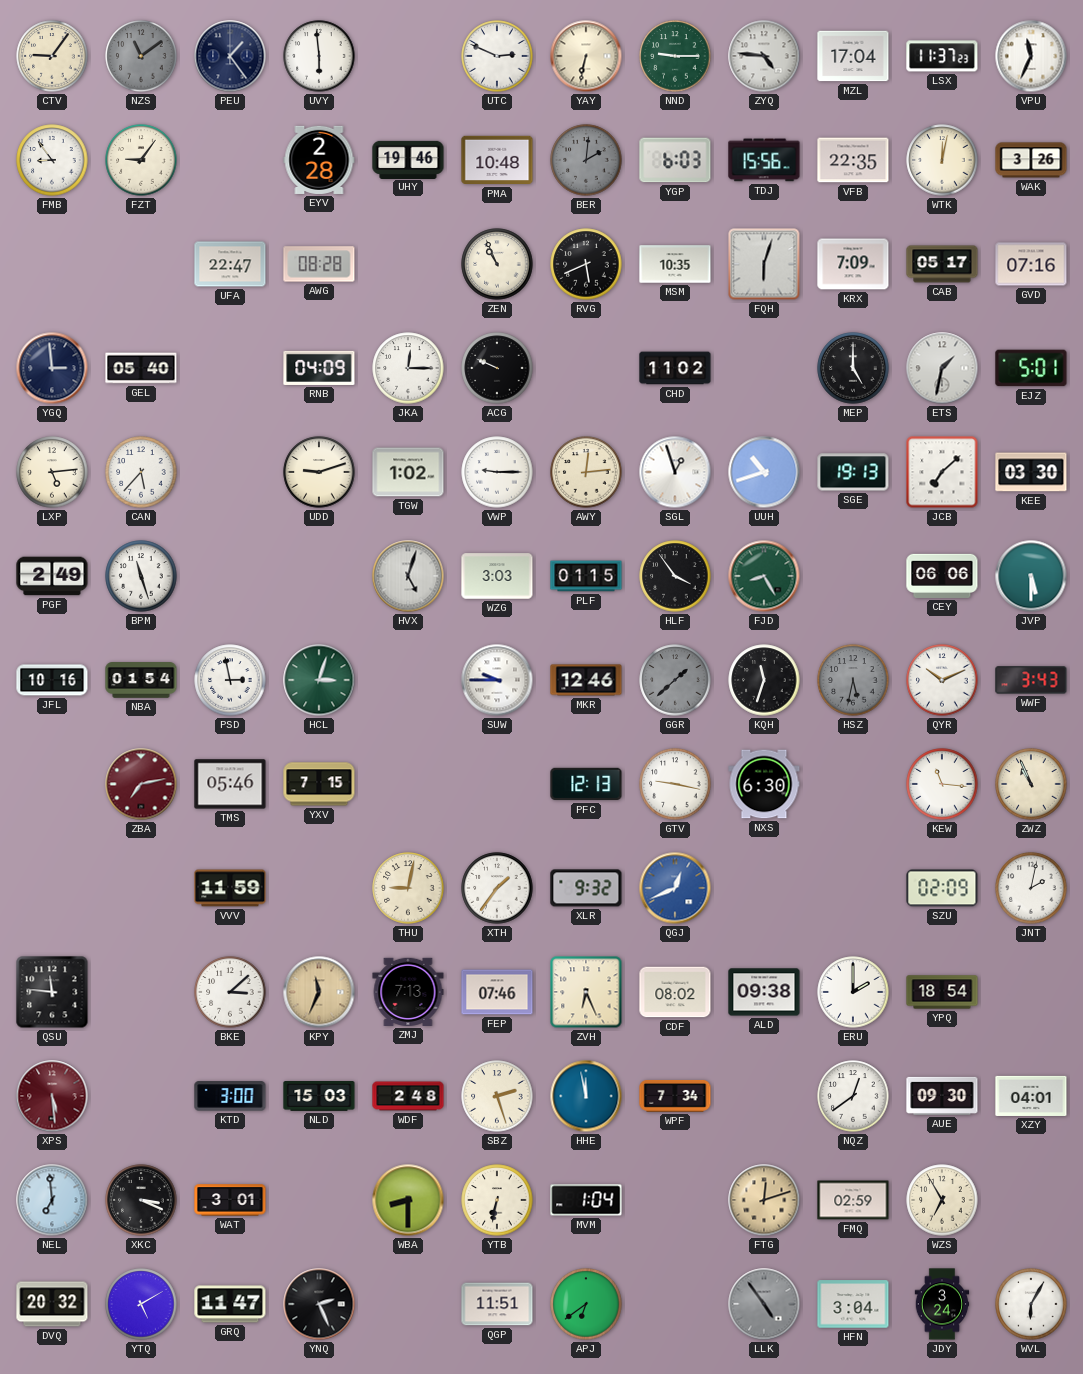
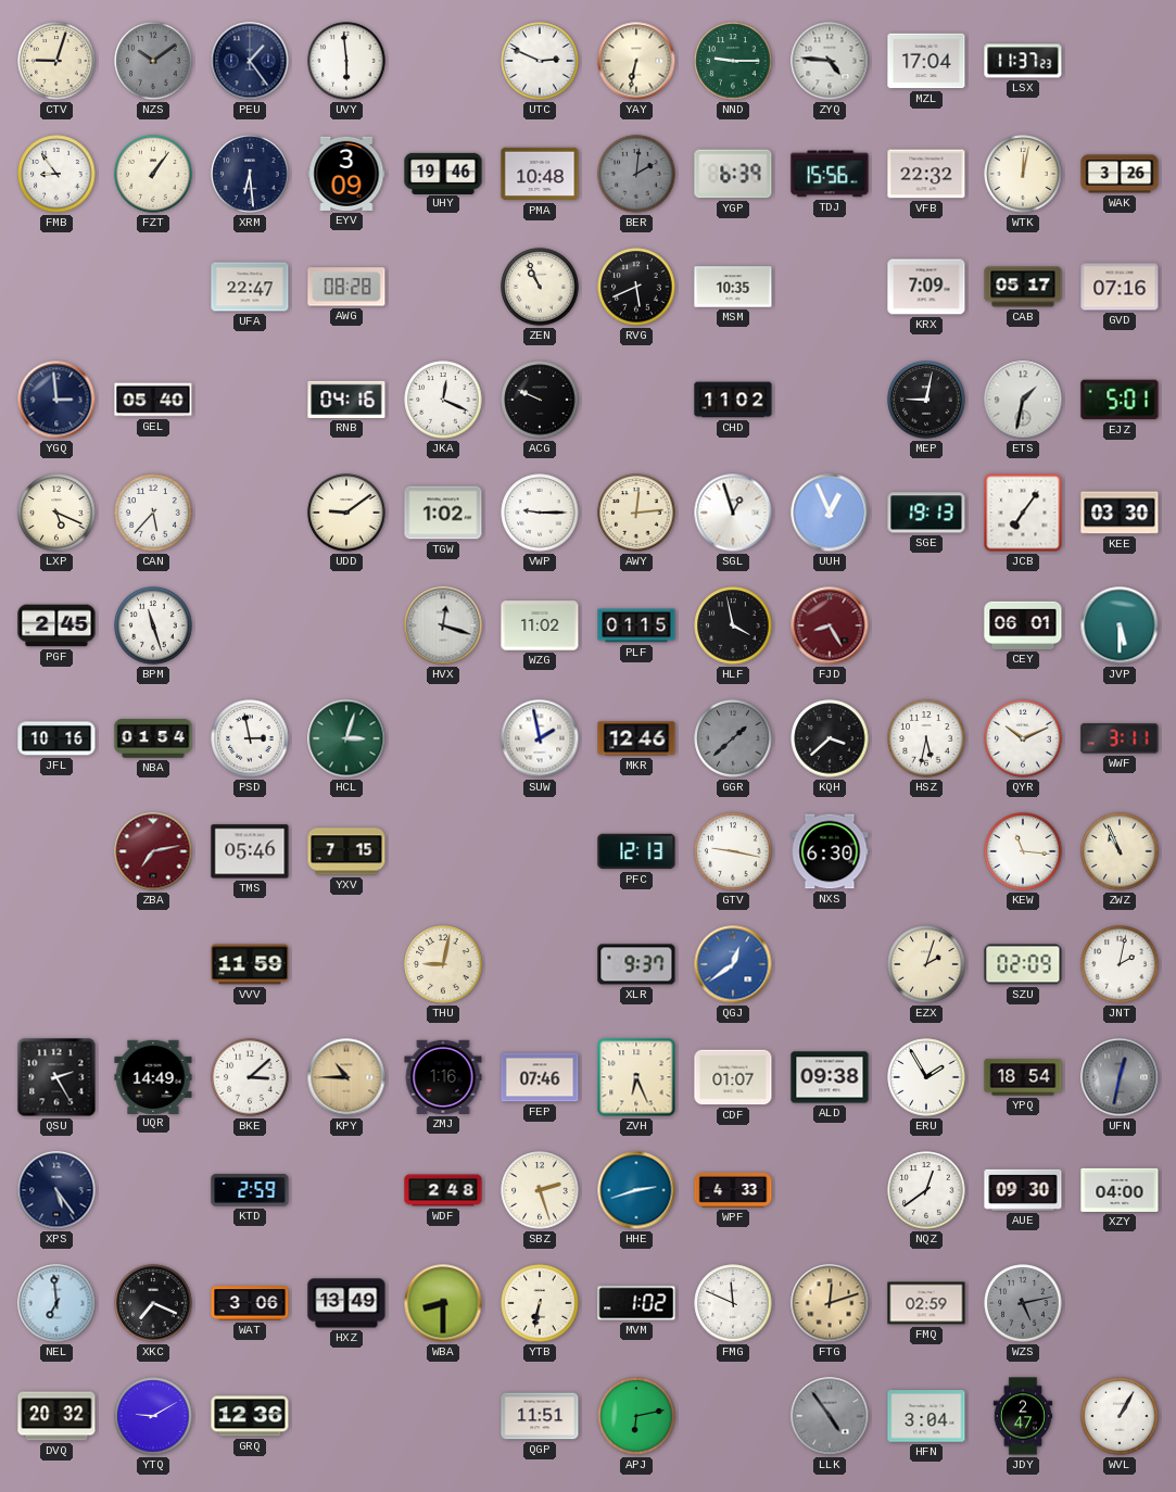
CTV: 9:06 -> 9:03
NZS: 11:09 -> 10:09
VPU: 11:34 -> none
FZT: 9:06 -> 1:06
XRM: none -> 6:29
EYV: 2:28 -> 3:09
YGP: 6:03 -> 6:39
VFB: 22:35 -> 22:32
FQH: 6:03 -> none
RNB: 04:09 -> 04:16
JKA: 12:15 -> 12:19
MEP: 5:00 -> 9:02
LXP: 5:14 -> 5:19
UDD: 9:12 -> 9:09
UUH: 10:42 -> 12:56
JCB: 7:08 -> 7:06
PGF: 2:49 -> 2:45
HVX: 5:03 -> 12:18
WZG: 3:03 -> 11:02
HLF: 3:54 -> 3:58
FJD dial: green -> burgundy
CEY: 06:06 -> 06:01
SUW: 9:45 -> 1:58
KQH: 11:33 -> 3:38
HSZ dial: grey -> white
WWF: 3:43 -> 3:11
XTH: 1:36 -> none
XLR: 9:32 -> 9:37
QGJ: 12:41 -> 12:39
EZX: none -> 2:03
QSU: 11:46 -> 2:25
UQR: none -> 14:49
KPY: 11:34 -> 10:45
ZMJ: 7:13 -> 1:16
CDF: 08:02 -> 01:07
ERU: 2:00 -> 1:55
UFN: none -> 12:32
XPS: 5:29 -> 5:24
XPS dial: burgundy -> navy
KTD: 3:00 -> 2:59
NLD: 15:03 -> none
HHE: 11:58 -> 2:42
WPF: 7:34 -> 4:33
XZY: 04:01 -> 04:00
XKC: 3:19 -> 7:19
WAT: 3:01 -> 3:06
HXZ: none -> 13:49
MVM: 1:04 -> 1:02
FMG: none -> 11:49
WZS: 6:55 -> 5:13
WZS dial: cream -> grey
YTQ: 5:10 -> 9:10
GRQ: 11:47 -> 12:36
YNQ: 2:26 -> none
APJ: 6:39 -> 6:13
JDY: 3:24 -> 2:47
WVL: 6:05 -> 1:05
